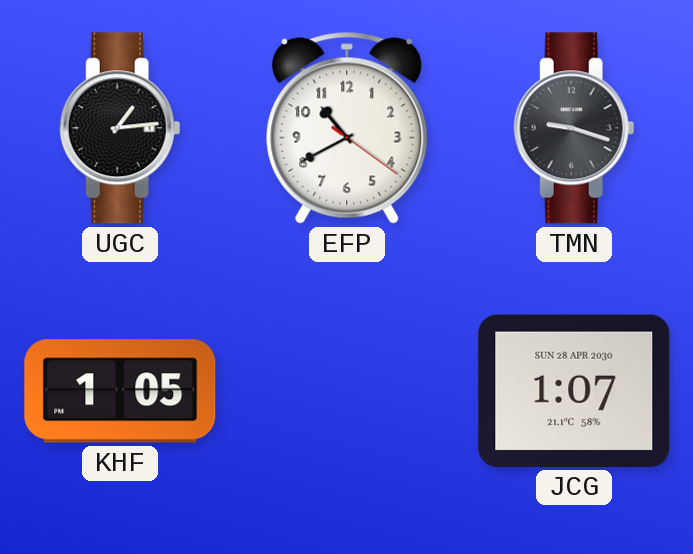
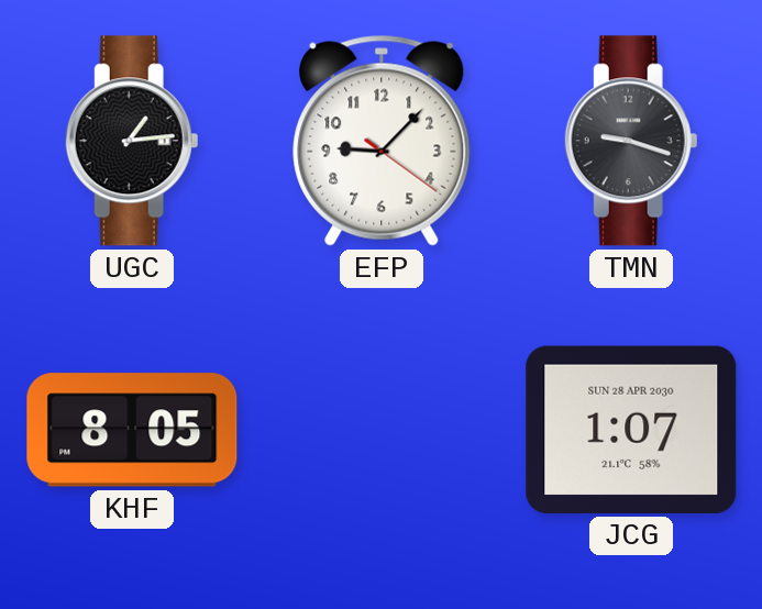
EFP: 10:40 -> 9:07
KHF: 1:05 -> 8:05
